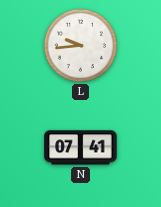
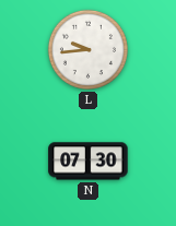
N: 07:41 -> 07:30
